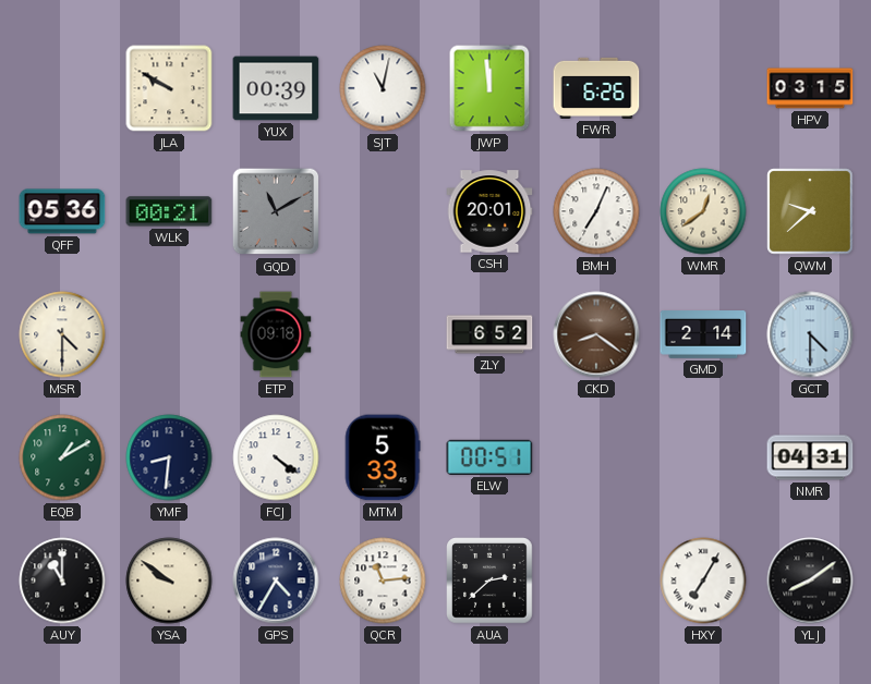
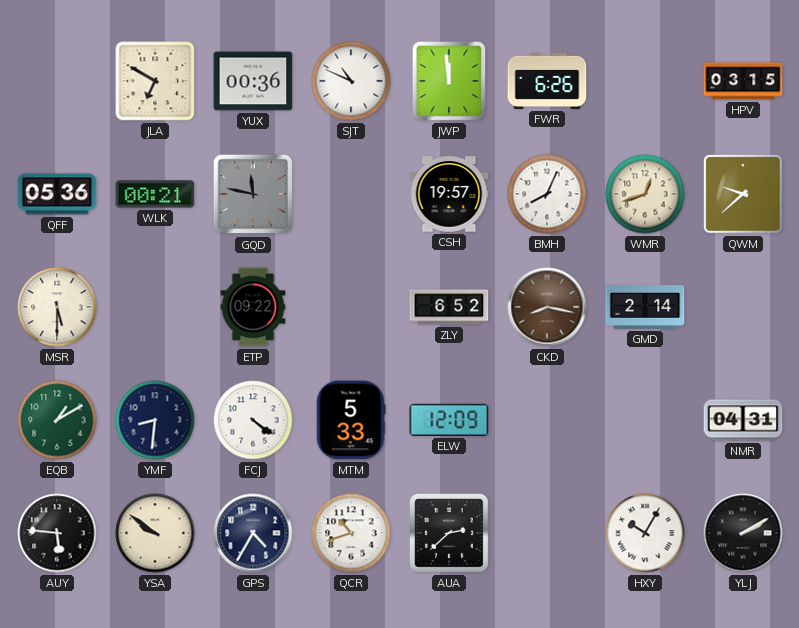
JLA: 9:50 -> 6:50
YUX: 00:39 -> 00:36
SJT: 11:02 -> 10:49
GQD: 11:10 -> 11:47
CSH: 20:01 -> 19:57
BMH: 7:04 -> 8:04
WMR: 12:39 -> 12:42
MSR: 4:30 -> 5:30
ETP: 09:18 -> 09:22
CKD: 8:21 -> 8:17
GCT: 4:30 -> none
ELW: 00:51 -> 12:09
AUY: 11:00 -> 5:46
QCR: 11:14 -> 10:42
HXY: 7:05 -> 10:05
YLJ: 8:09 -> 2:10
